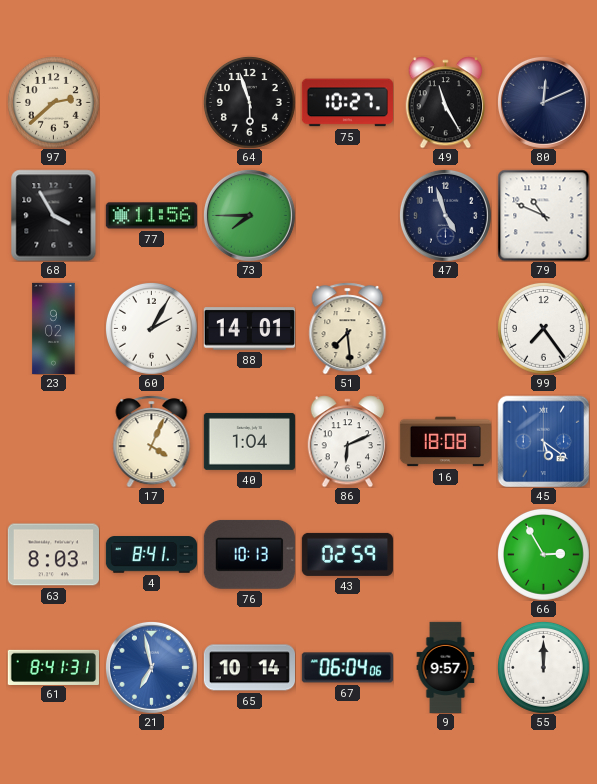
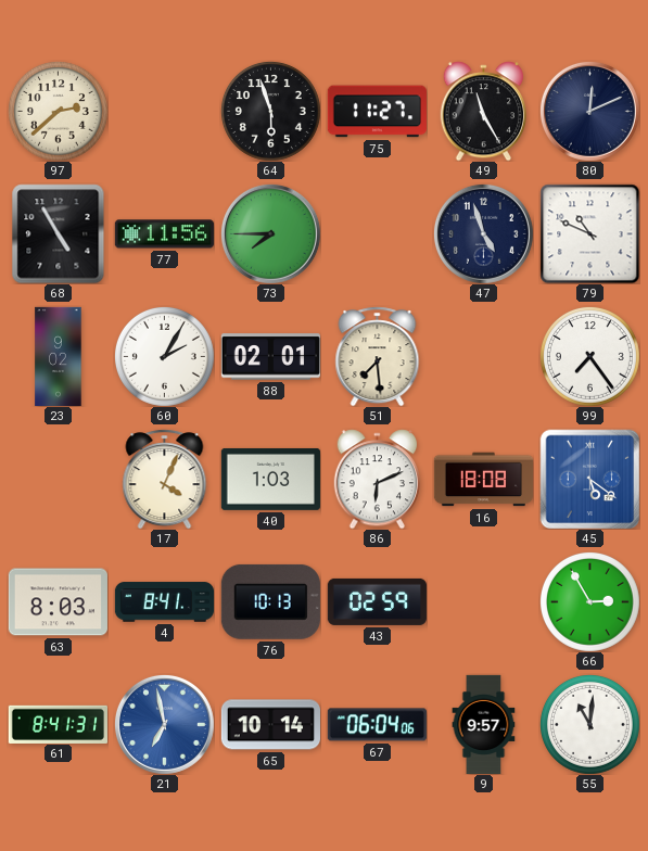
75: 10:27 -> 11:27
68: 3:55 -> 4:55
88: 14:01 -> 02:01
40: 1:04 -> 1:03
55: 12:00 -> 11:01
